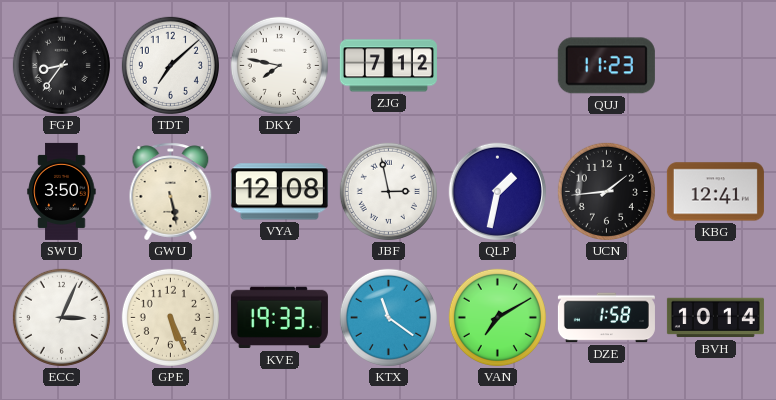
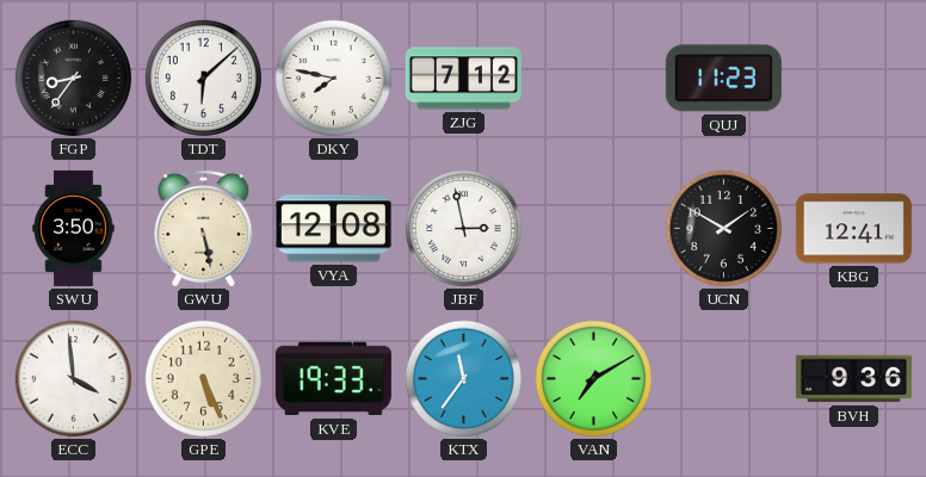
TDT: 7:08 -> 6:08
QLP: 1:32 -> none
UCN: 1:44 -> 1:50
ECC: 3:04 -> 3:59
KTX: 11:21 -> 11:36
DZE: 1:58 -> none
BVH: 10:14 -> 9:36
